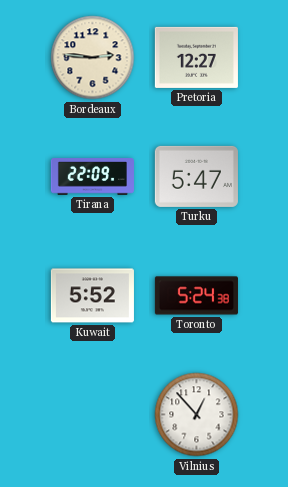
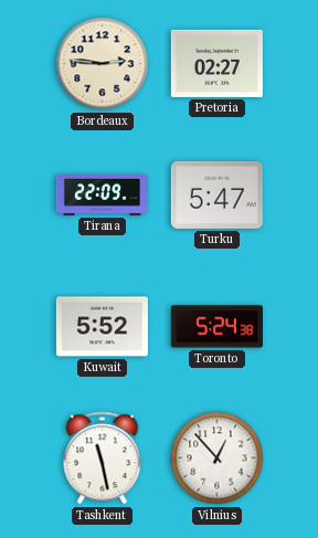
Pretoria: 12:27 -> 02:27
Tashkent: none -> 11:28
